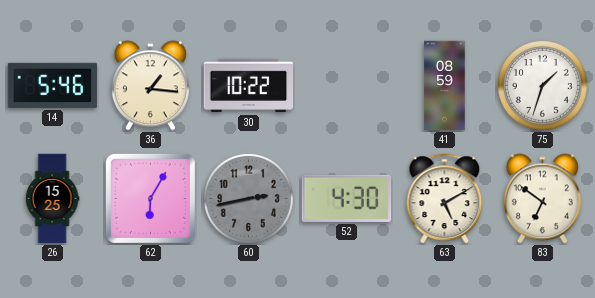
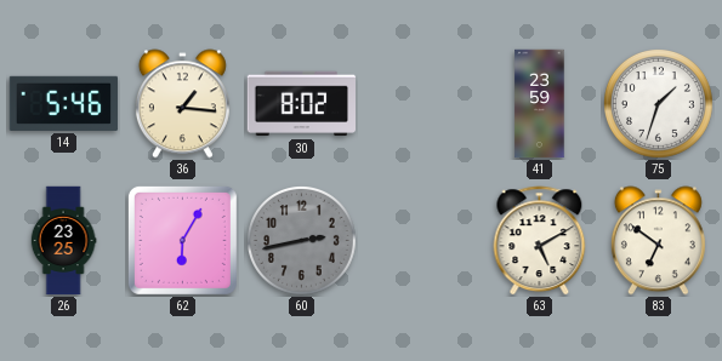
30: 10:22 -> 8:02
41: 08:59 -> 23:59
26: 15:25 -> 23:25
52: 4:30 -> none
